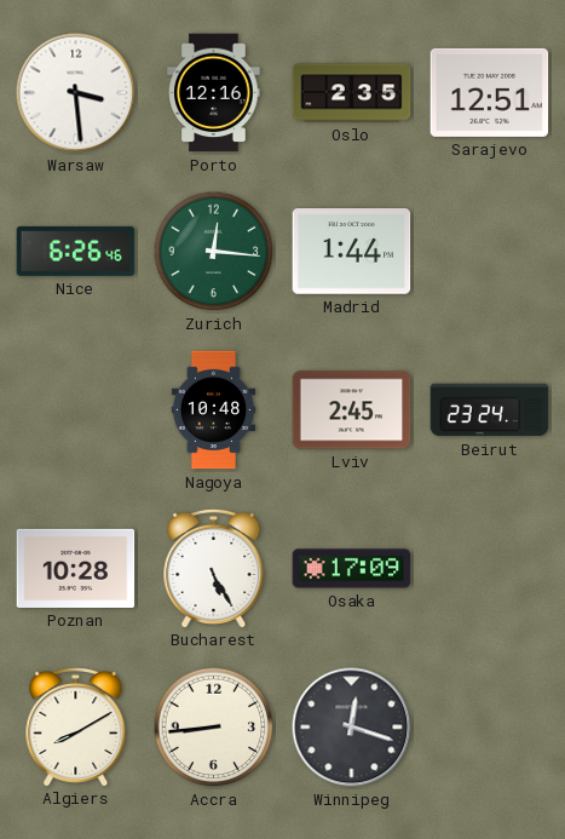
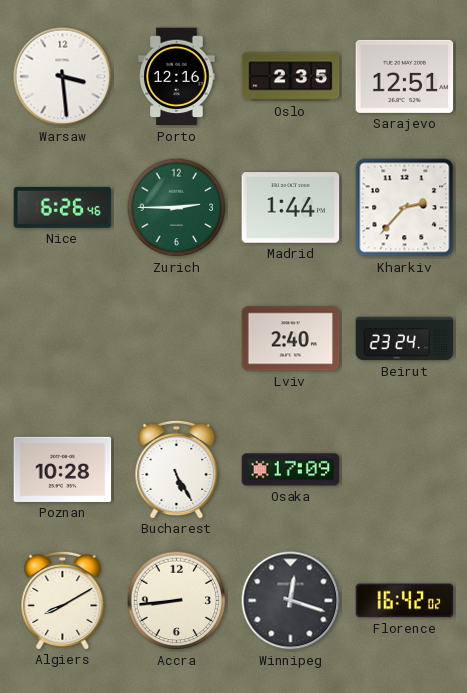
Zurich: 12:16 -> 2:45
Kharkiv: none -> 2:37
Nagoya: 10:48 -> none
Lviv: 2:45 -> 2:40
Florence: none -> 16:42
